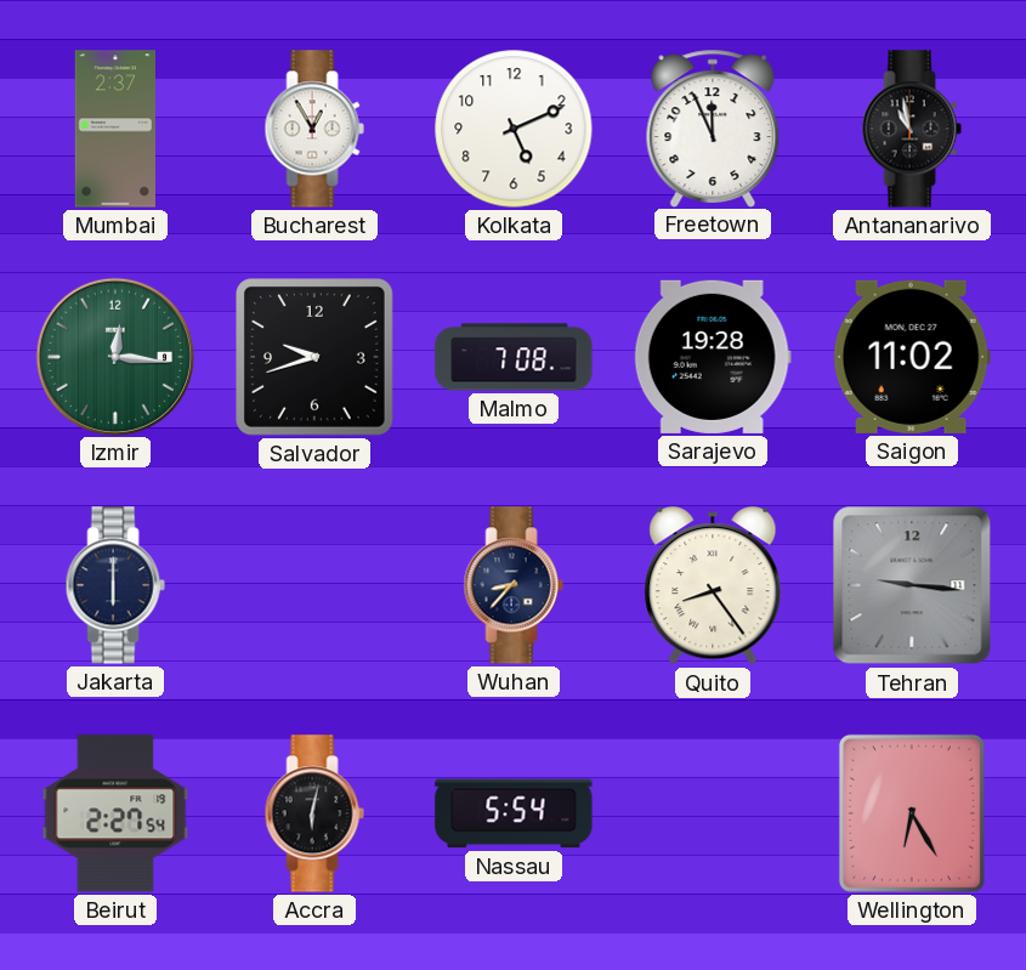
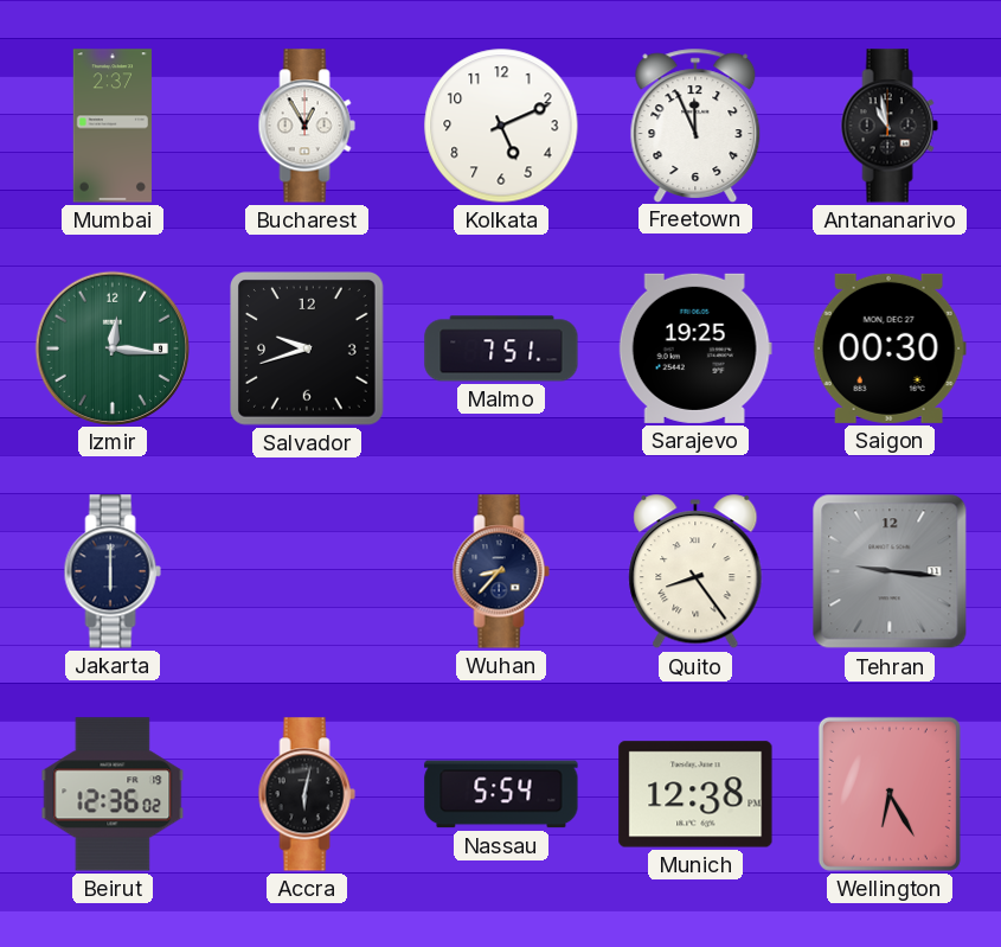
Malmo: 7:08 -> 7:51
Sarajevo: 19:28 -> 19:25
Saigon: 11:02 -> 00:30
Beirut: 2:27 -> 12:36
Munich: none -> 12:38
